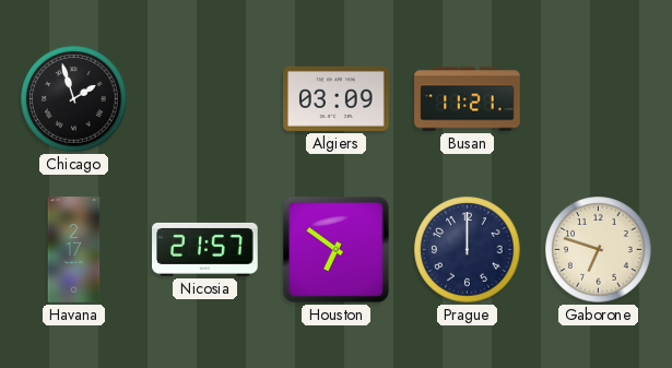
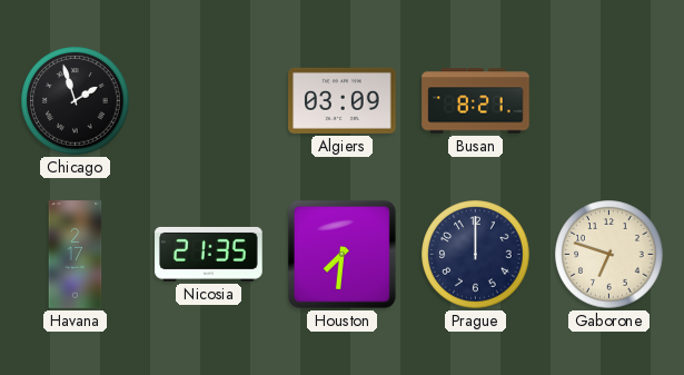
Busan: 11:21 -> 8:21
Nicosia: 21:57 -> 21:35
Houston: 6:51 -> 7:31
